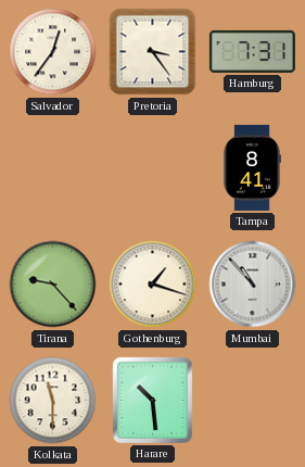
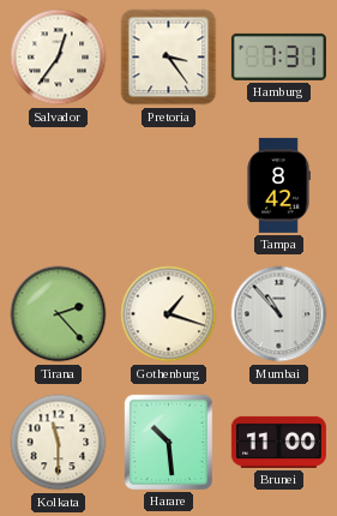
Tampa: 8:41 -> 8:42
Tirana: 9:23 -> 2:23
Brunei: none -> 11:00
